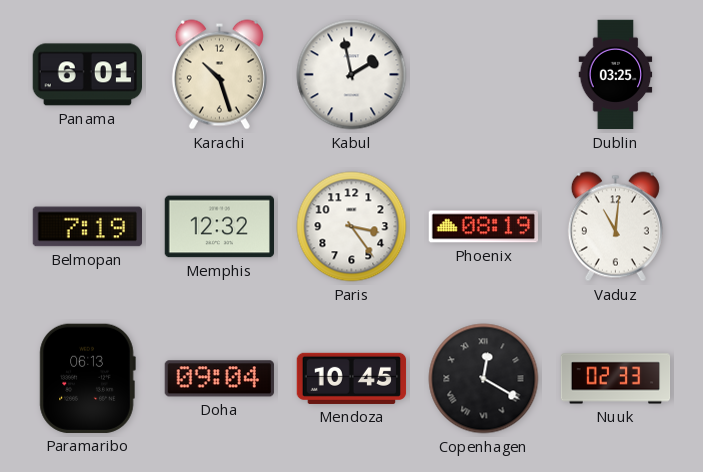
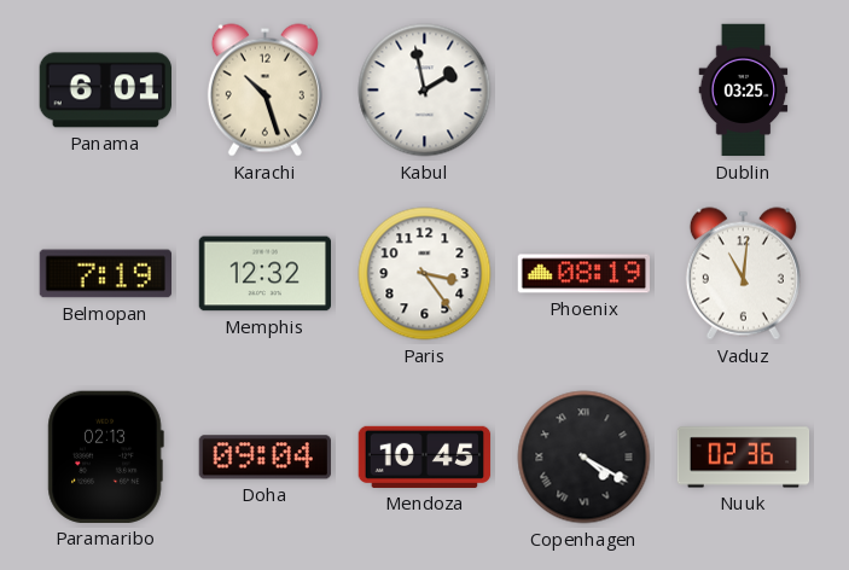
Paramaribo: 06:13 -> 02:13
Copenhagen: 12:20 -> 4:20
Nuuk: 02:33 -> 02:36
